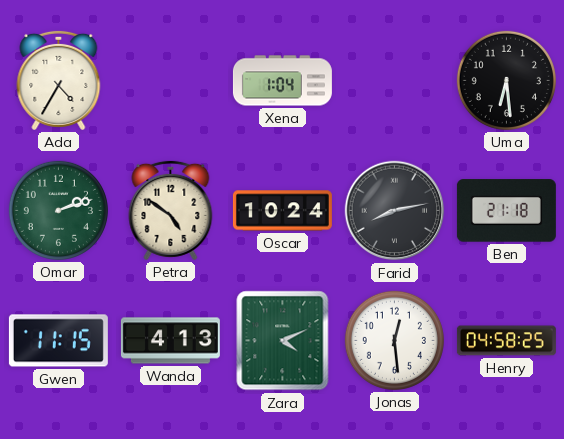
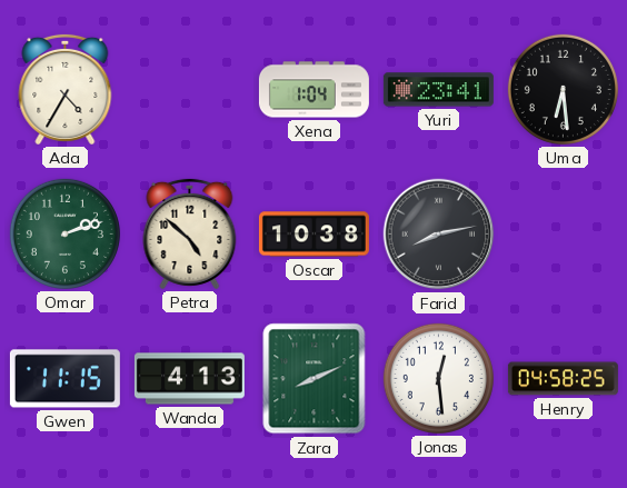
Yuri: none -> 23:41
Petra: 4:51 -> 4:52
Oscar: 10:24 -> 10:38
Ben: 21:18 -> none
Zara: 4:11 -> 8:11
